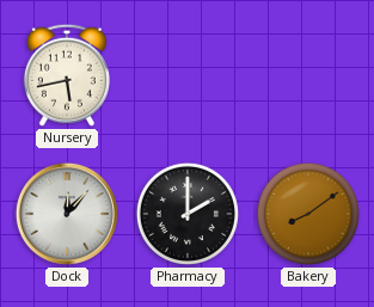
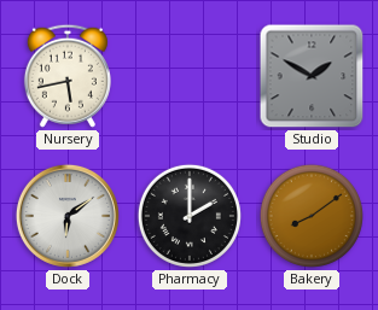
Studio: none -> 1:50
Dock: 12:07 -> 6:09
